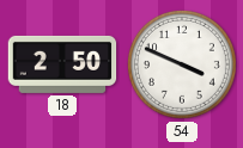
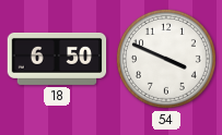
18: 2:50 -> 6:50
